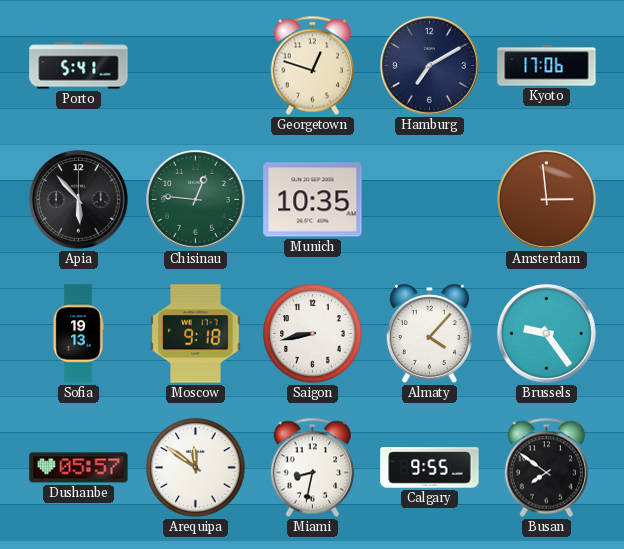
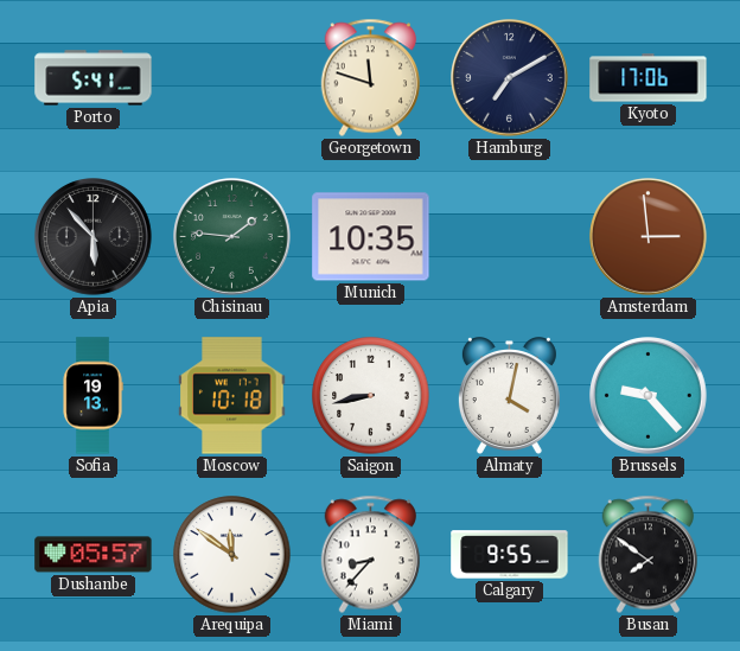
Georgetown: 12:48 -> 11:48
Chisinau: 12:46 -> 1:46
Moscow: 9:18 -> 10:18
Almaty: 4:07 -> 4:02
Brussels: 9:24 -> 9:23
Miami: 8:32 -> 8:37
